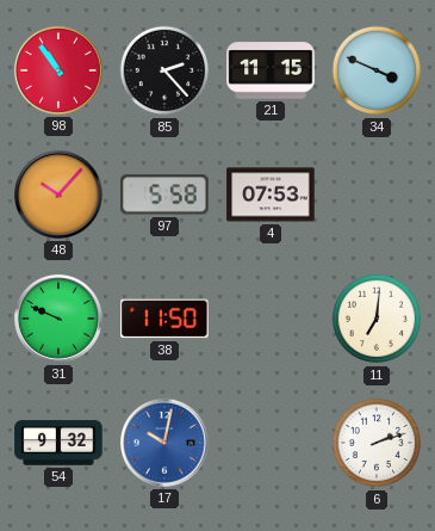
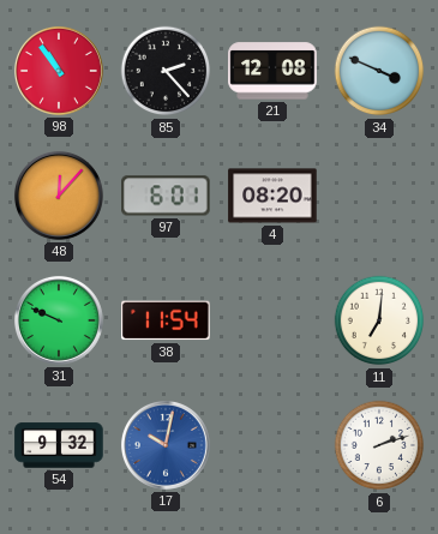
21: 11:15 -> 12:08
48: 10:07 -> 12:07
97: 5:58 -> 6:01
4: 07:53 -> 08:20
38: 11:50 -> 11:54
